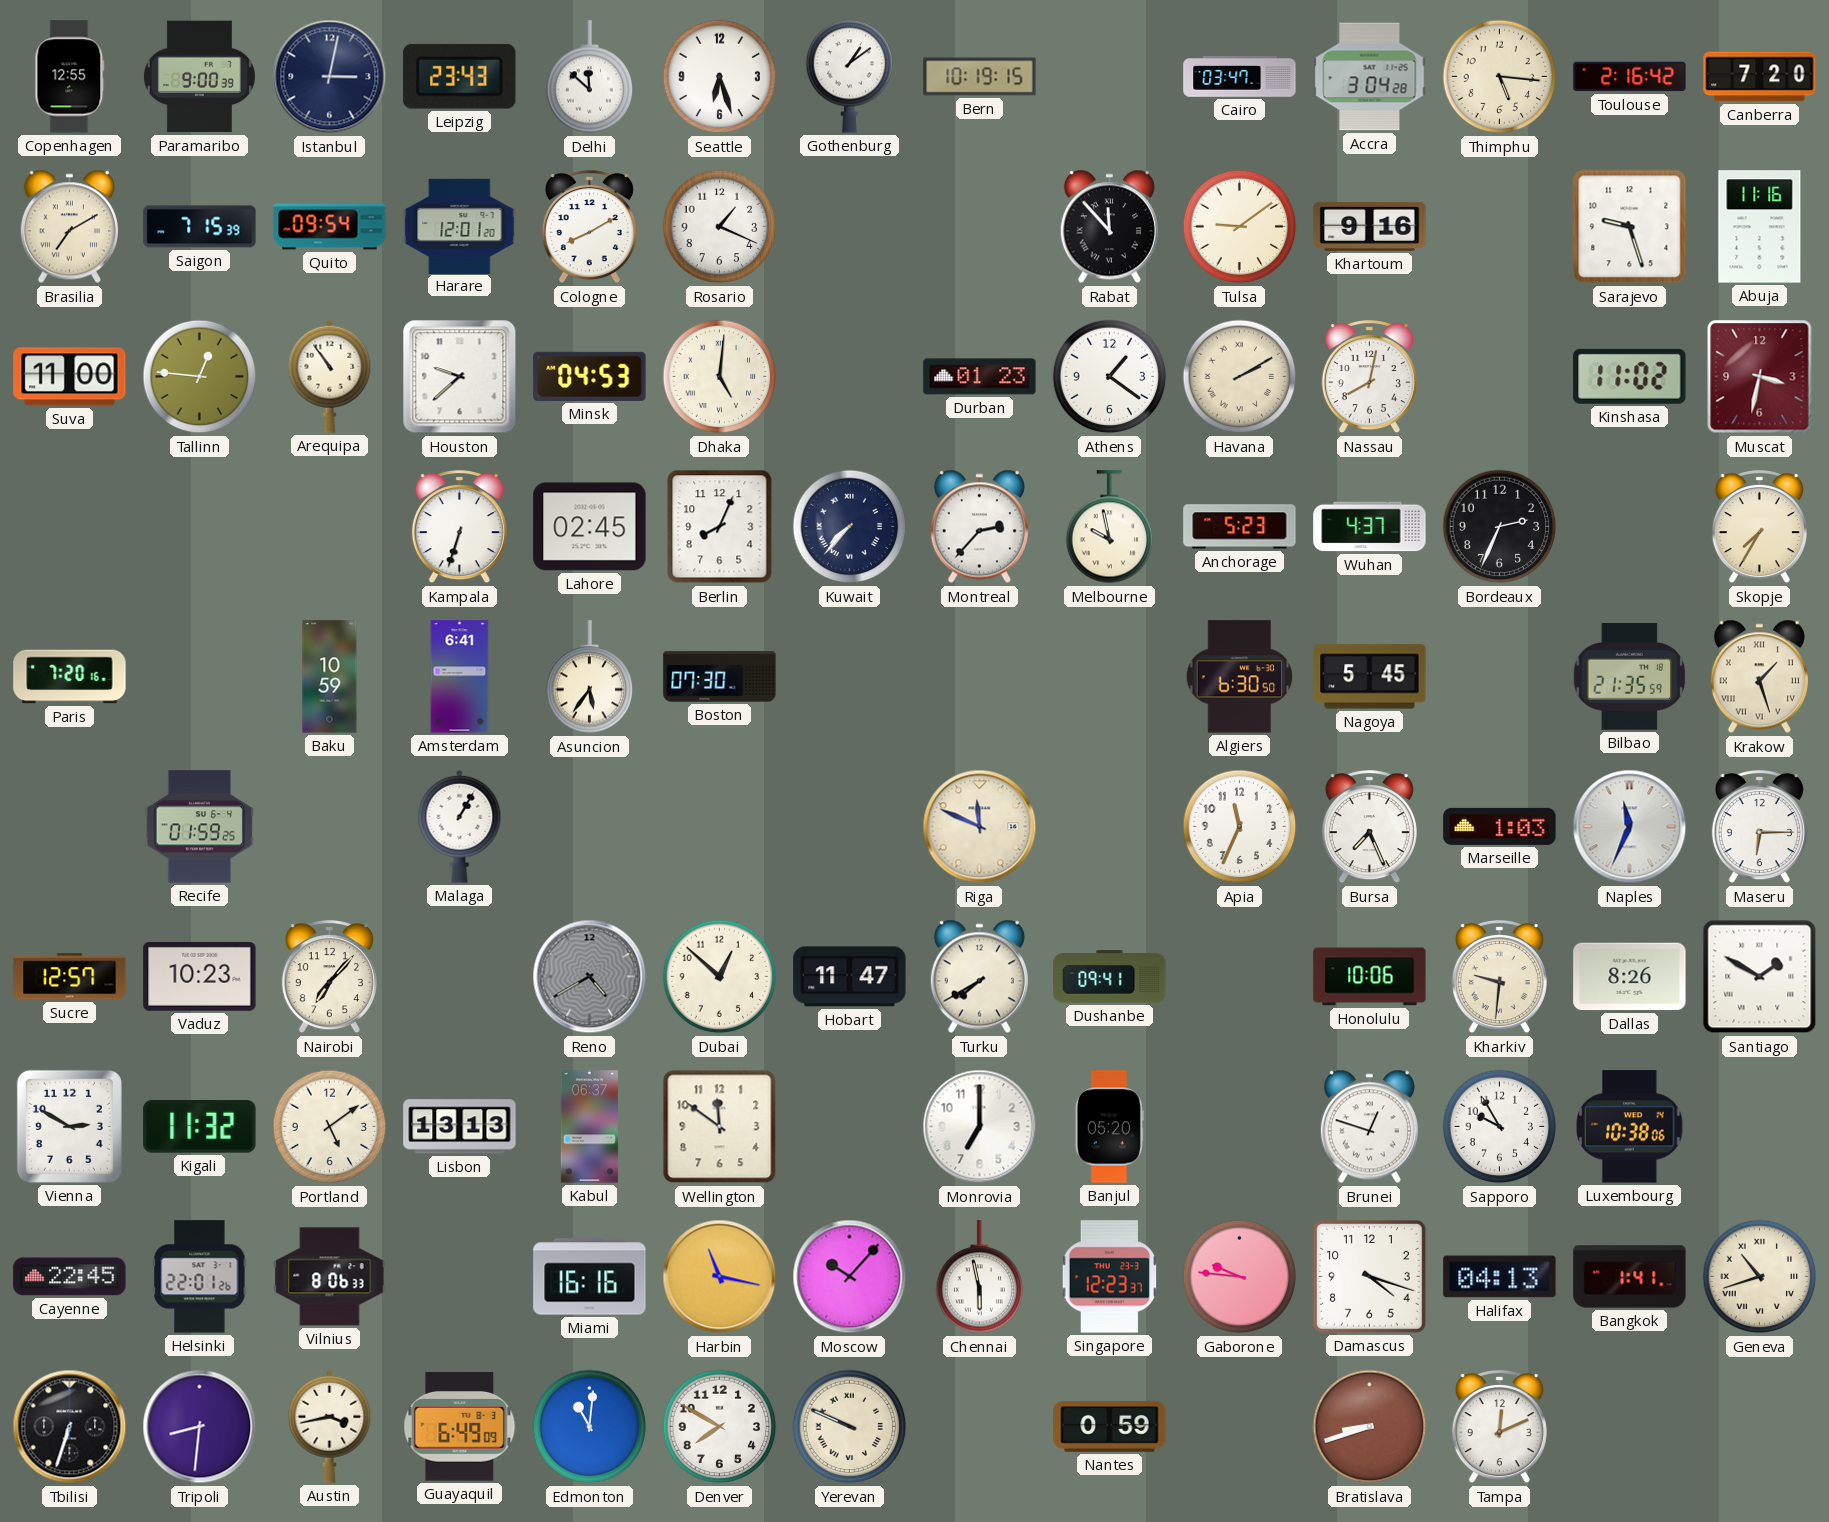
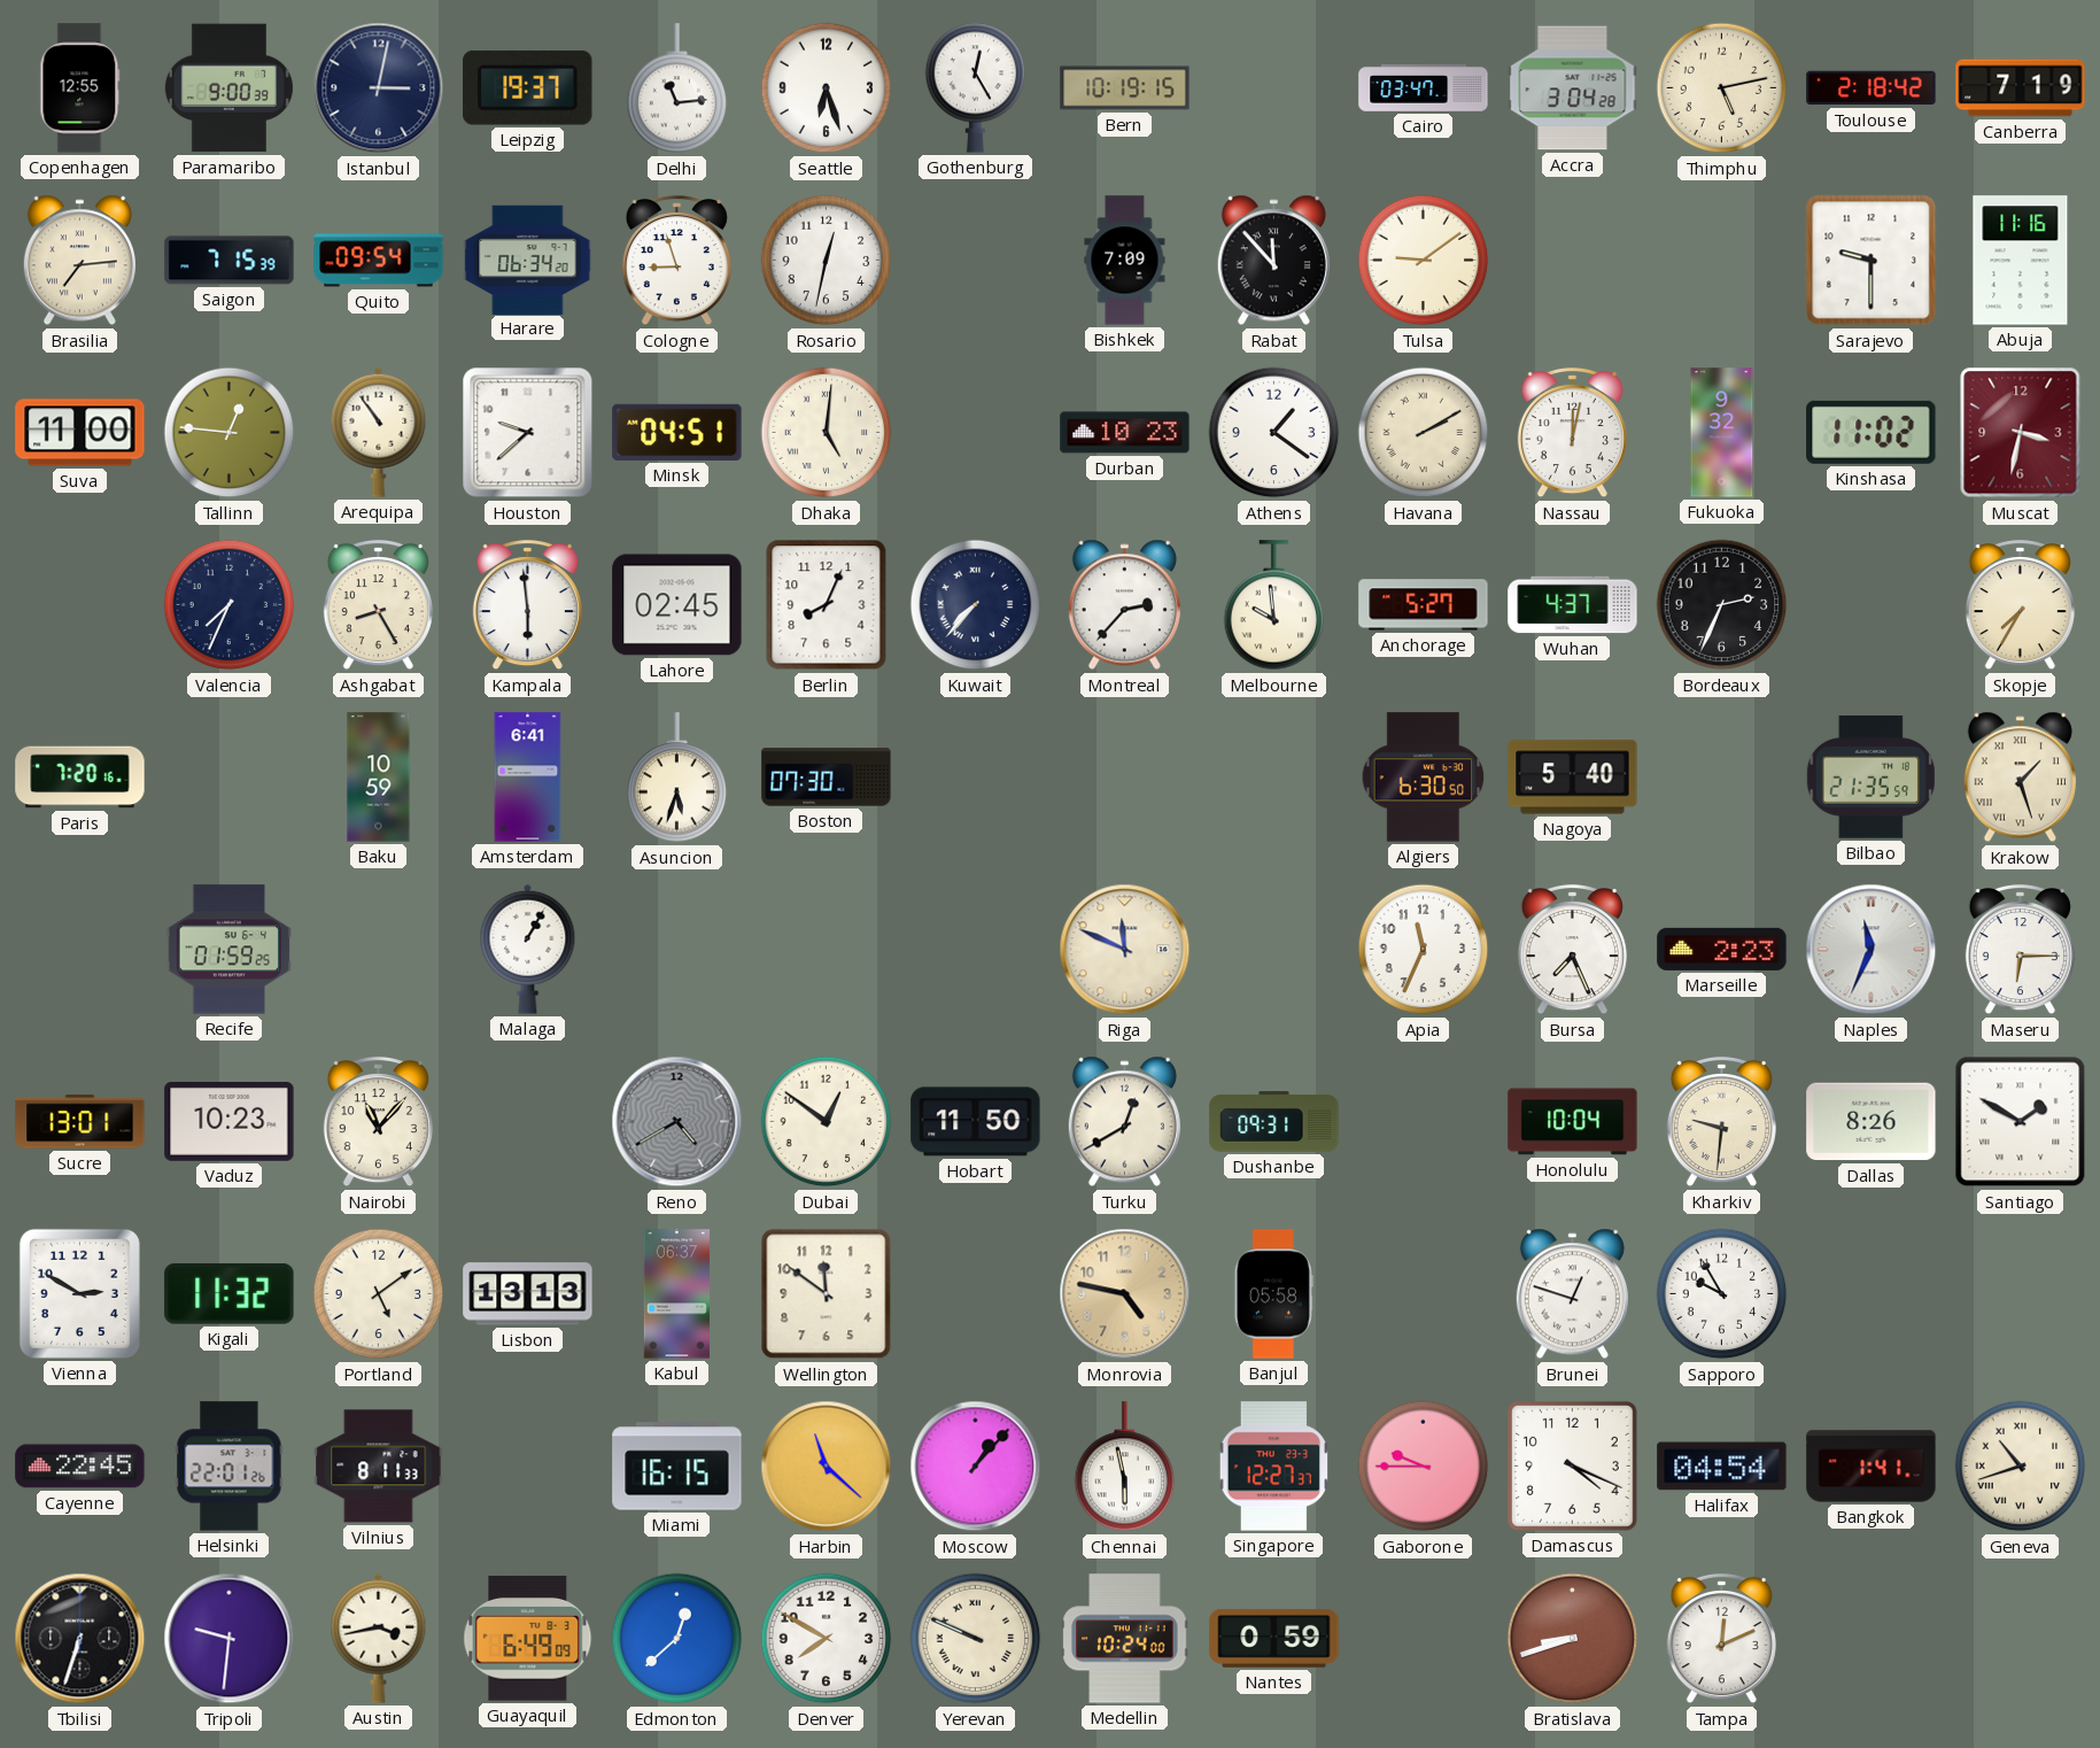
Leipzig: 23:43 -> 19:37
Delhi: 11:52 -> 11:14
Gothenburg: 1:09 -> 12:25
Thimphu: 5:16 -> 5:13
Toulouse: 2:16 -> 2:18
Canberra: 7:20 -> 7:19
Brasilia: 7:10 -> 7:14
Harare: 12:01 -> 06:34
Cologne: 8:10 -> 8:57
Rosario: 1:19 -> 12:32
Bishkek: none -> 7:09
Khartoum: 9:16 -> none
Sarajevo: 9:27 -> 9:30
Minsk: 04:53 -> 04:51
Durban: 01:23 -> 10:23
Nassau: 8:02 -> 12:02
Fukuoka: none -> 9:32
Valencia: none -> 7:34
Ashgabat: none -> 8:25
Kampala: 6:33 -> 5:59
Melbourne: 9:58 -> 9:59
Anchorage: 5:23 -> 5:27
Asuncion: 5:36 -> 5:33
Nagoya: 5:45 -> 5:40
Marseille: 1:03 -> 2:23
Sucre: 12:57 -> 13:01
Nairobi: 7:07 -> 11:07
Dubai: 12:52 -> 12:51
Hobart: 11:47 -> 11:50
Turku: 7:40 -> 12:40
Dushanbe: 09:41 -> 09:31
Honolulu: 10:06 -> 10:04
Monrovia: 7:00 -> 4:47
Monrovia dial: white -> champagne
Banjul: 05:20 -> 05:58
Luxembourg: 10:38 -> none
Vilnius: 8:06 -> 8:11
Miami: 16:16 -> 16:15
Harbin: 11:17 -> 11:22
Moscow: 10:07 -> 1:07
Singapore: 12:23 -> 12:27
Gaborone: 9:46 -> 9:45
Damascus: 4:18 -> 4:19
Halifax: 04:13 -> 04:54
Tripoli: 8:31 -> 9:31
Edmonton: 11:01 -> 12:38
Medellin: none -> 10:24
